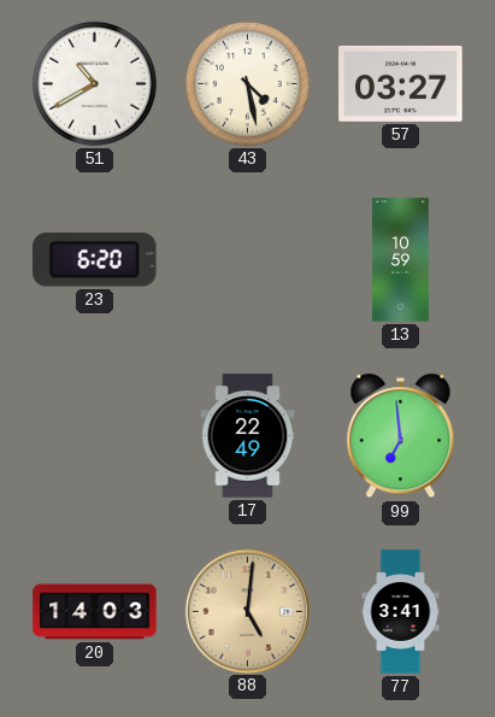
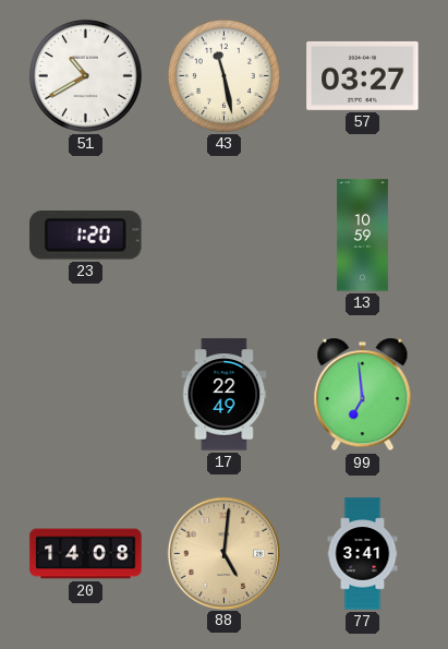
43: 4:28 -> 11:28
23: 6:20 -> 1:20
20: 14:03 -> 14:08
